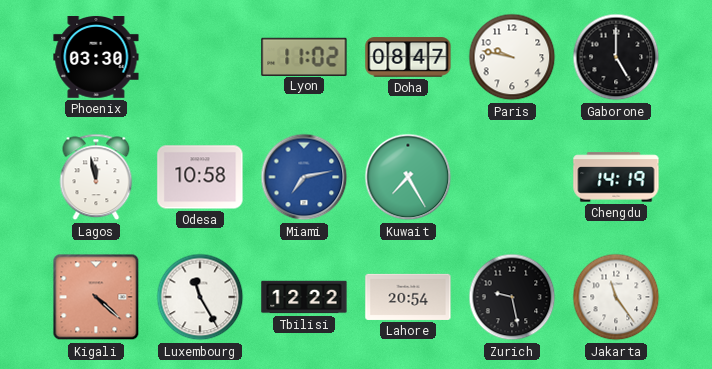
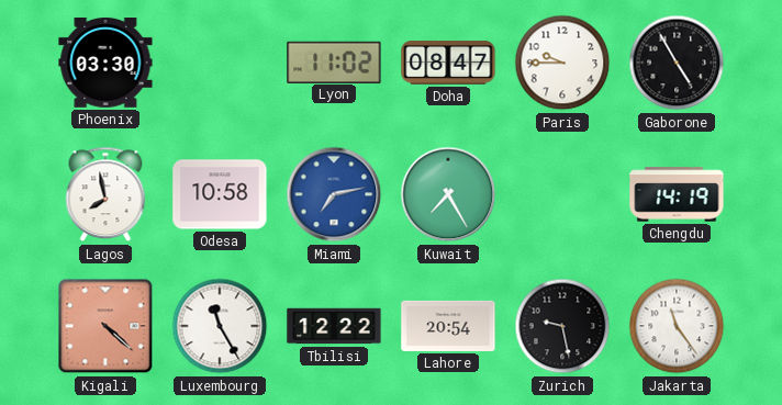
Paris: 9:47 -> 9:45
Gaborone: 5:00 -> 4:55
Lagos: 11:58 -> 7:58
